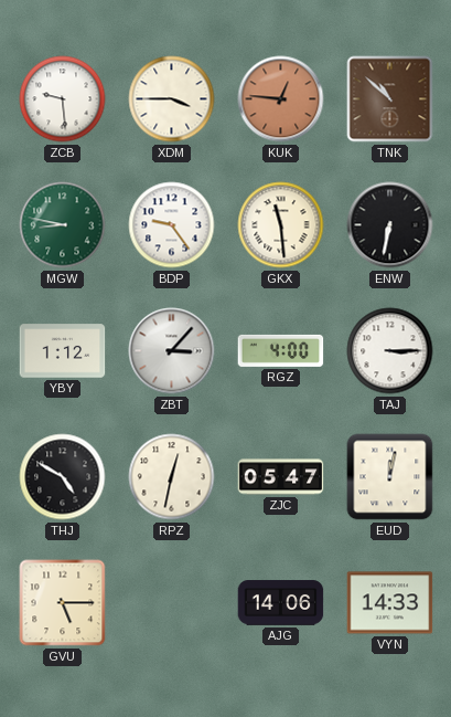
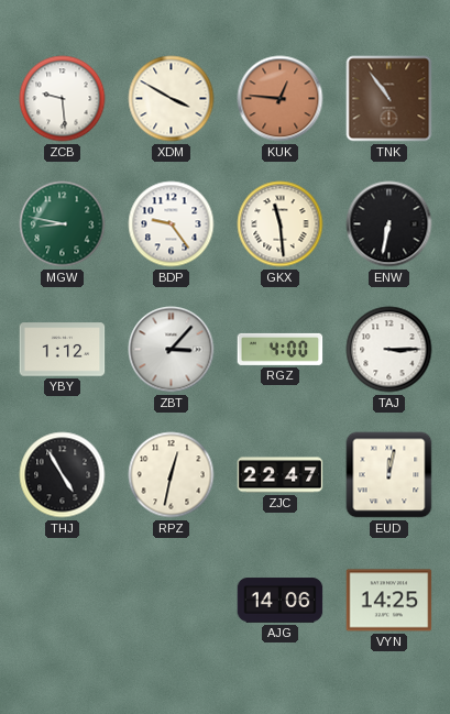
XDM: 3:45 -> 3:50
TNK: 10:52 -> 10:54
THJ: 4:50 -> 4:55
ZJC: 05:47 -> 22:47
GVU: 5:15 -> none
VYN: 14:33 -> 14:25
